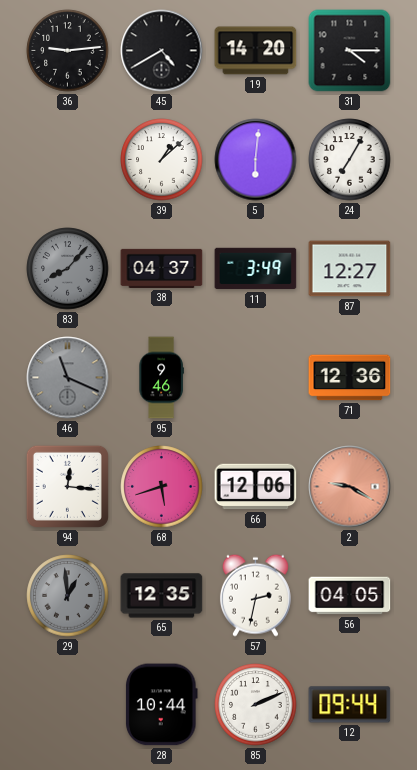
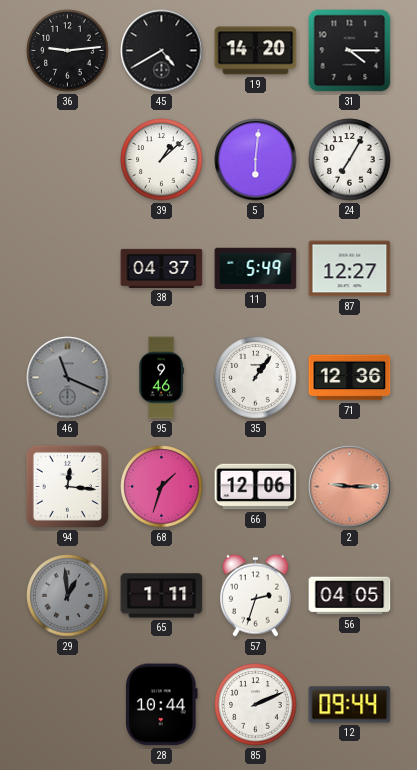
83: 8:07 -> none
11: 3:49 -> 5:49
35: none -> 1:06
68: 5:42 -> 1:33
2: 9:20 -> 9:15
65: 12:35 -> 1:11
57: 2:32 -> 2:33
